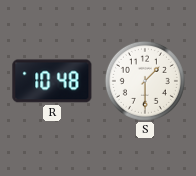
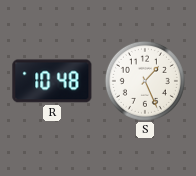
S: 1:30 -> 1:26
